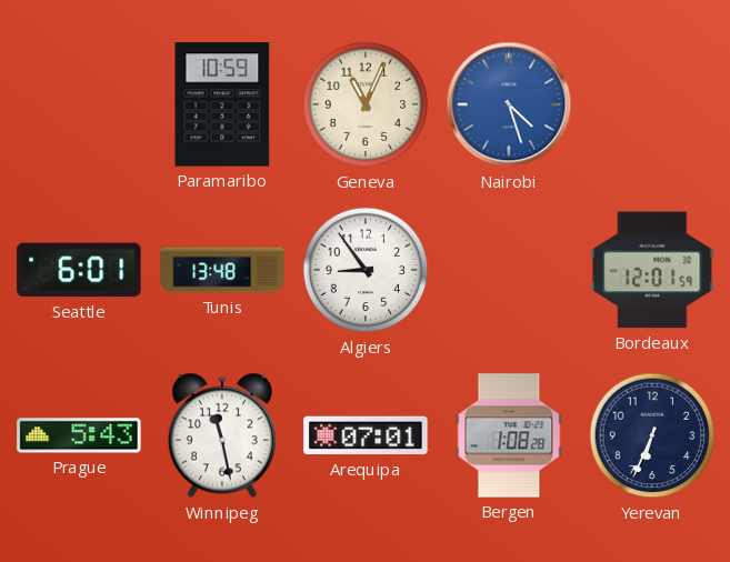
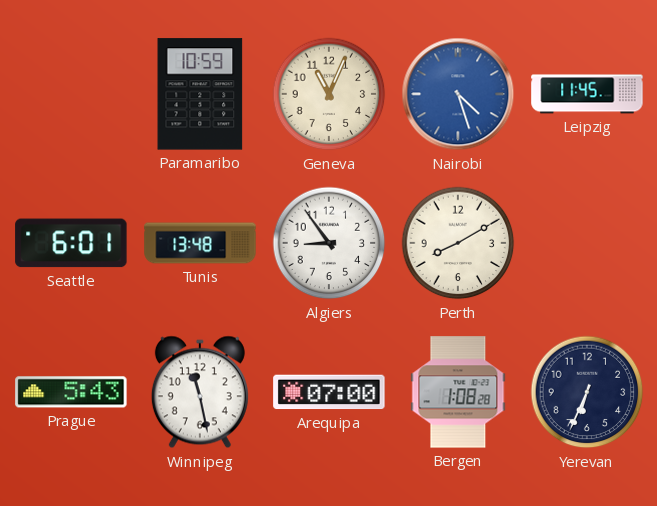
Leipzig: none -> 11:45
Perth: none -> 8:10
Bordeaux: 12:01 -> none
Arequipa: 07:01 -> 07:00
